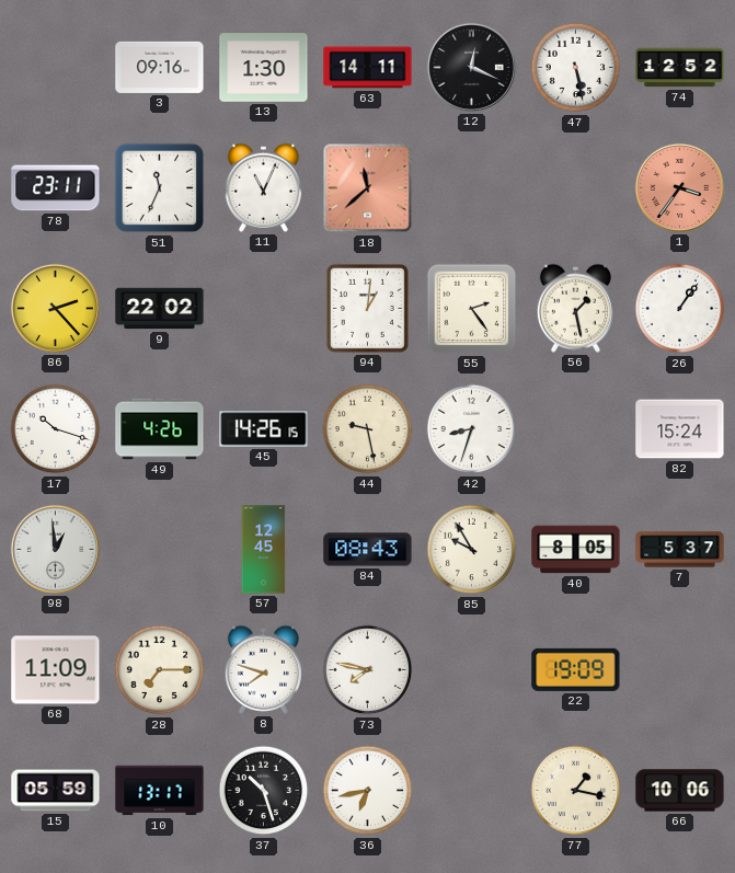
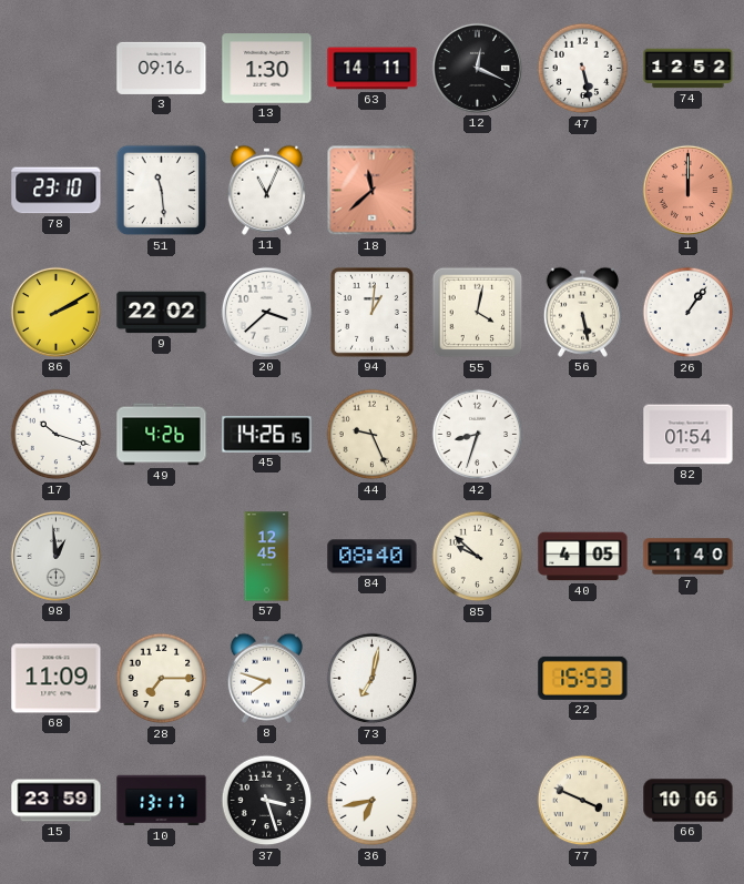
78: 23:11 -> 23:10
51: 11:34 -> 11:29
1: 3:36 -> 12:00
86: 2:23 -> 2:10
20: none -> 3:38
55: 2:24 -> 4:02
56: 1:28 -> 5:28
44: 9:28 -> 9:26
82: 15:24 -> 01:54
84: 08:43 -> 08:40
85: 9:55 -> 9:52
40: 8:05 -> 4:05
7: 5:37 -> 1:40
73: 7:47 -> 7:02
22: 19:09 -> 15:53
15: 05:59 -> 23:59
37: 10:27 -> 3:27
77: 1:17 -> 3:49
